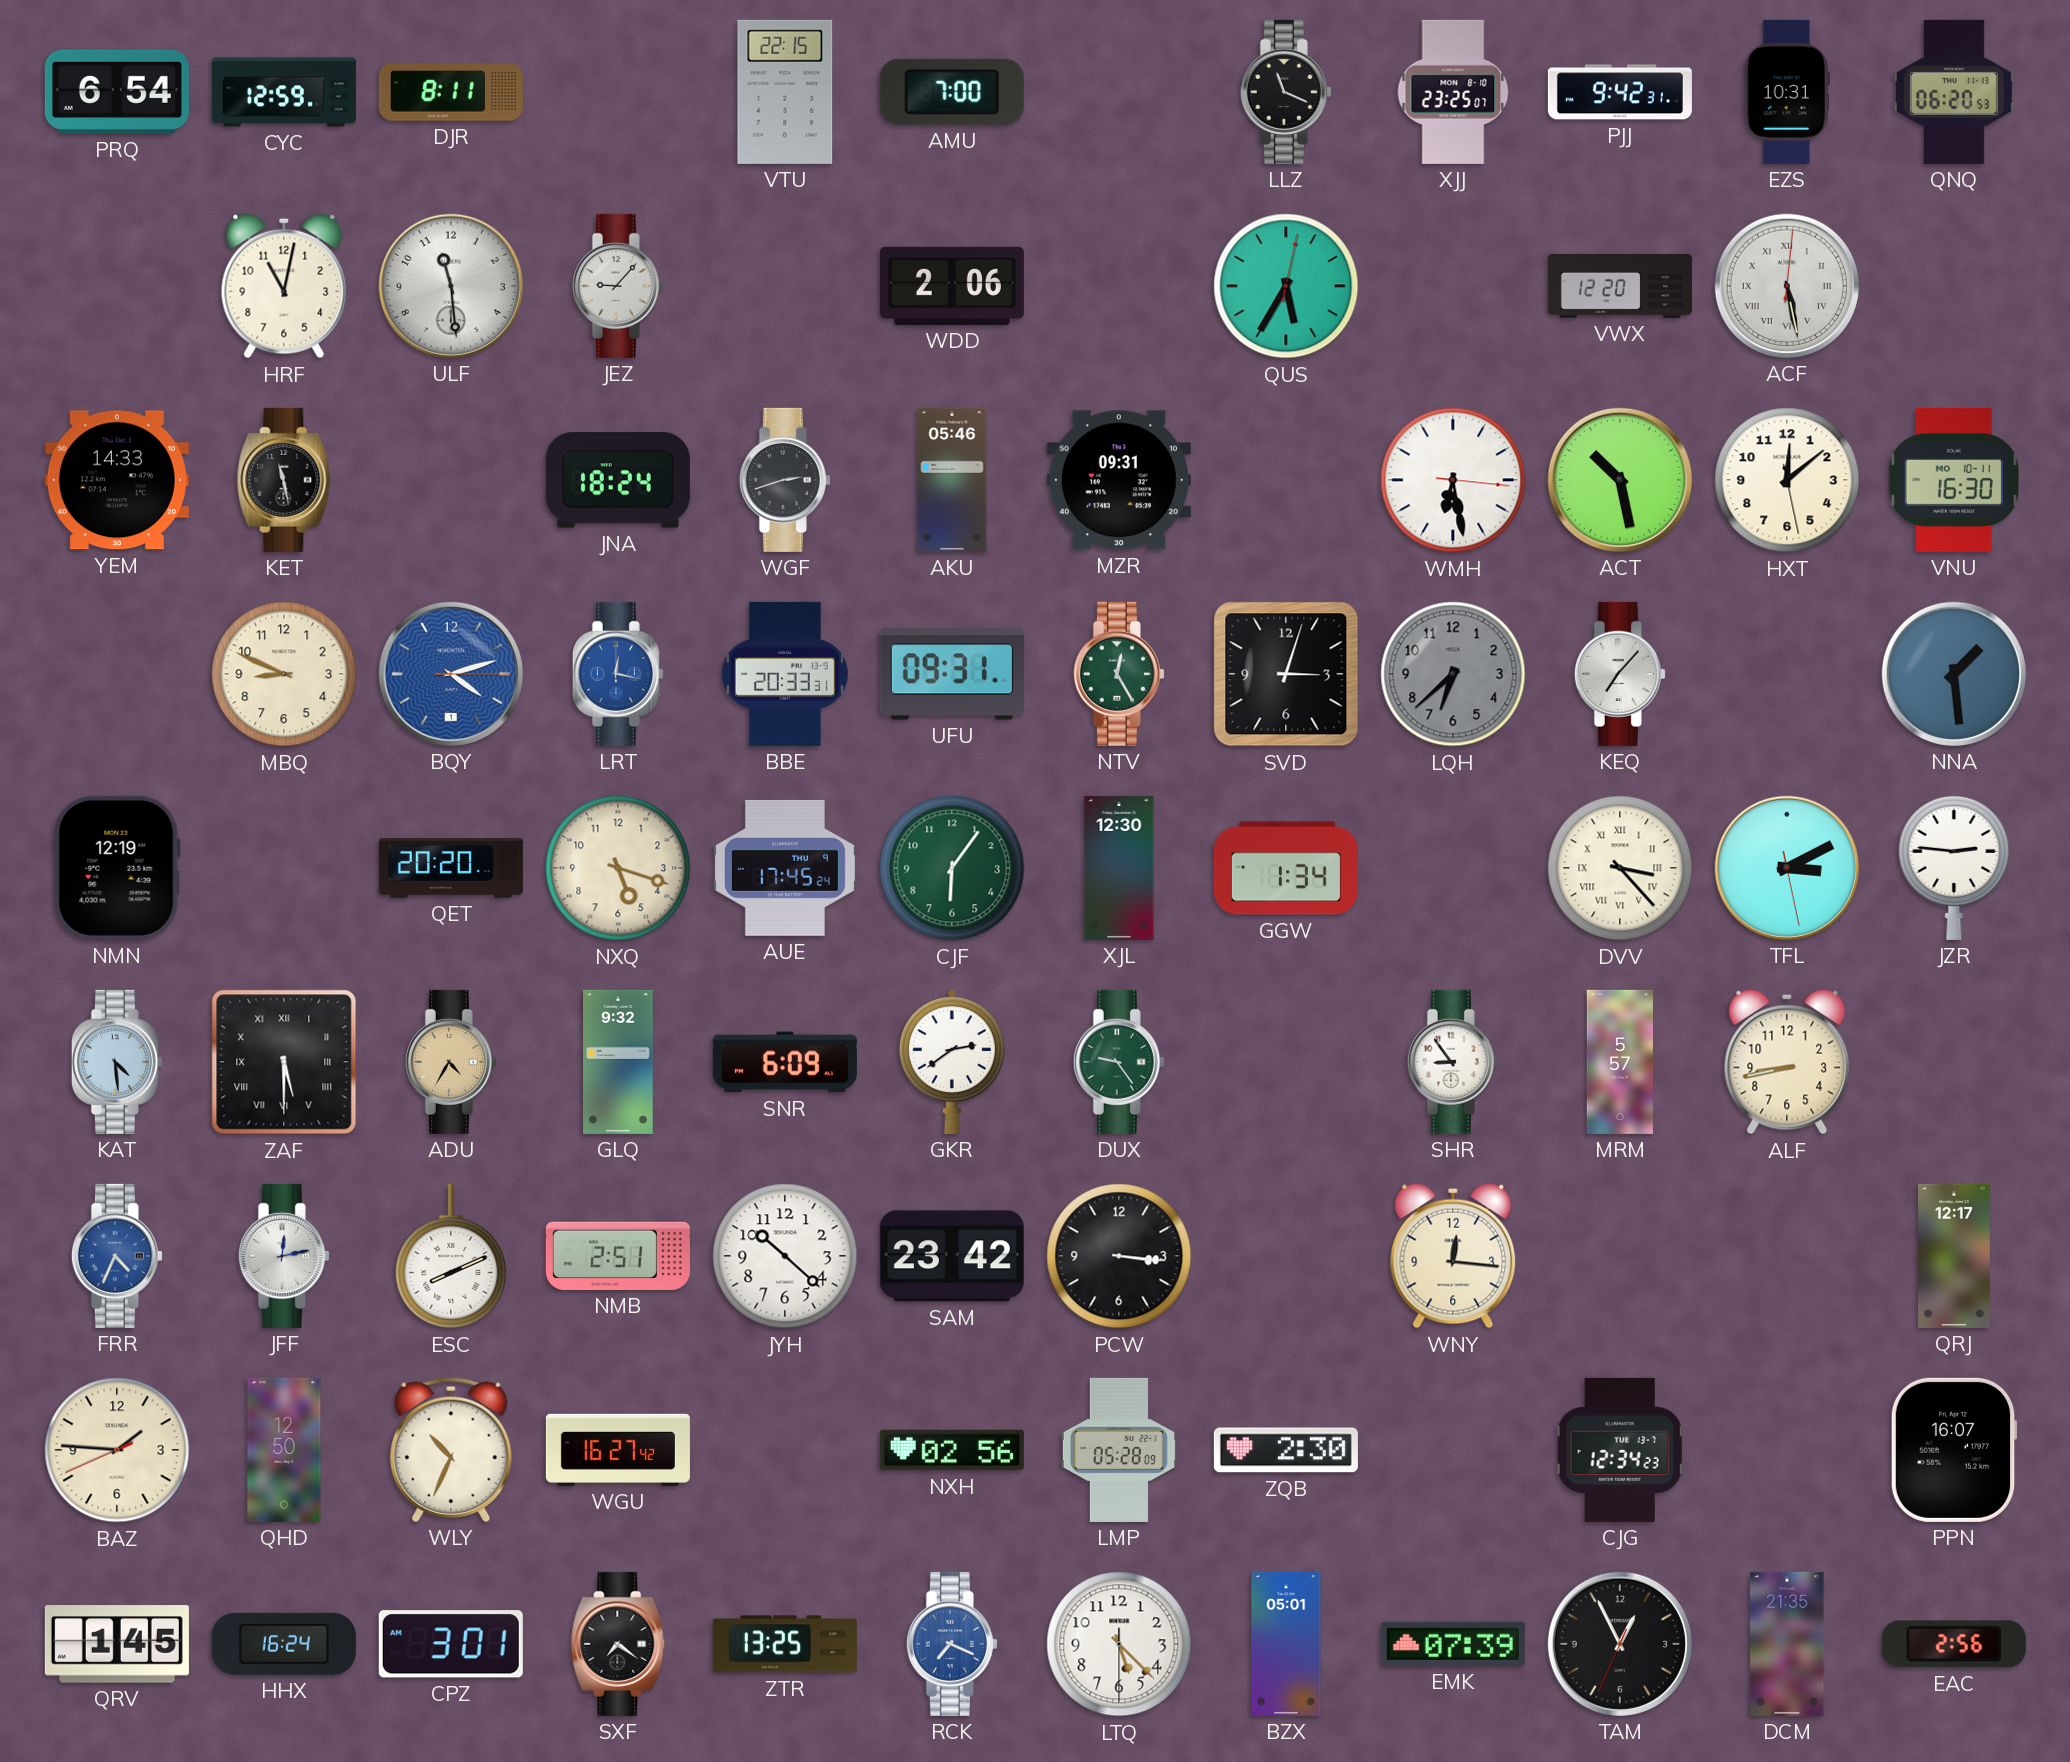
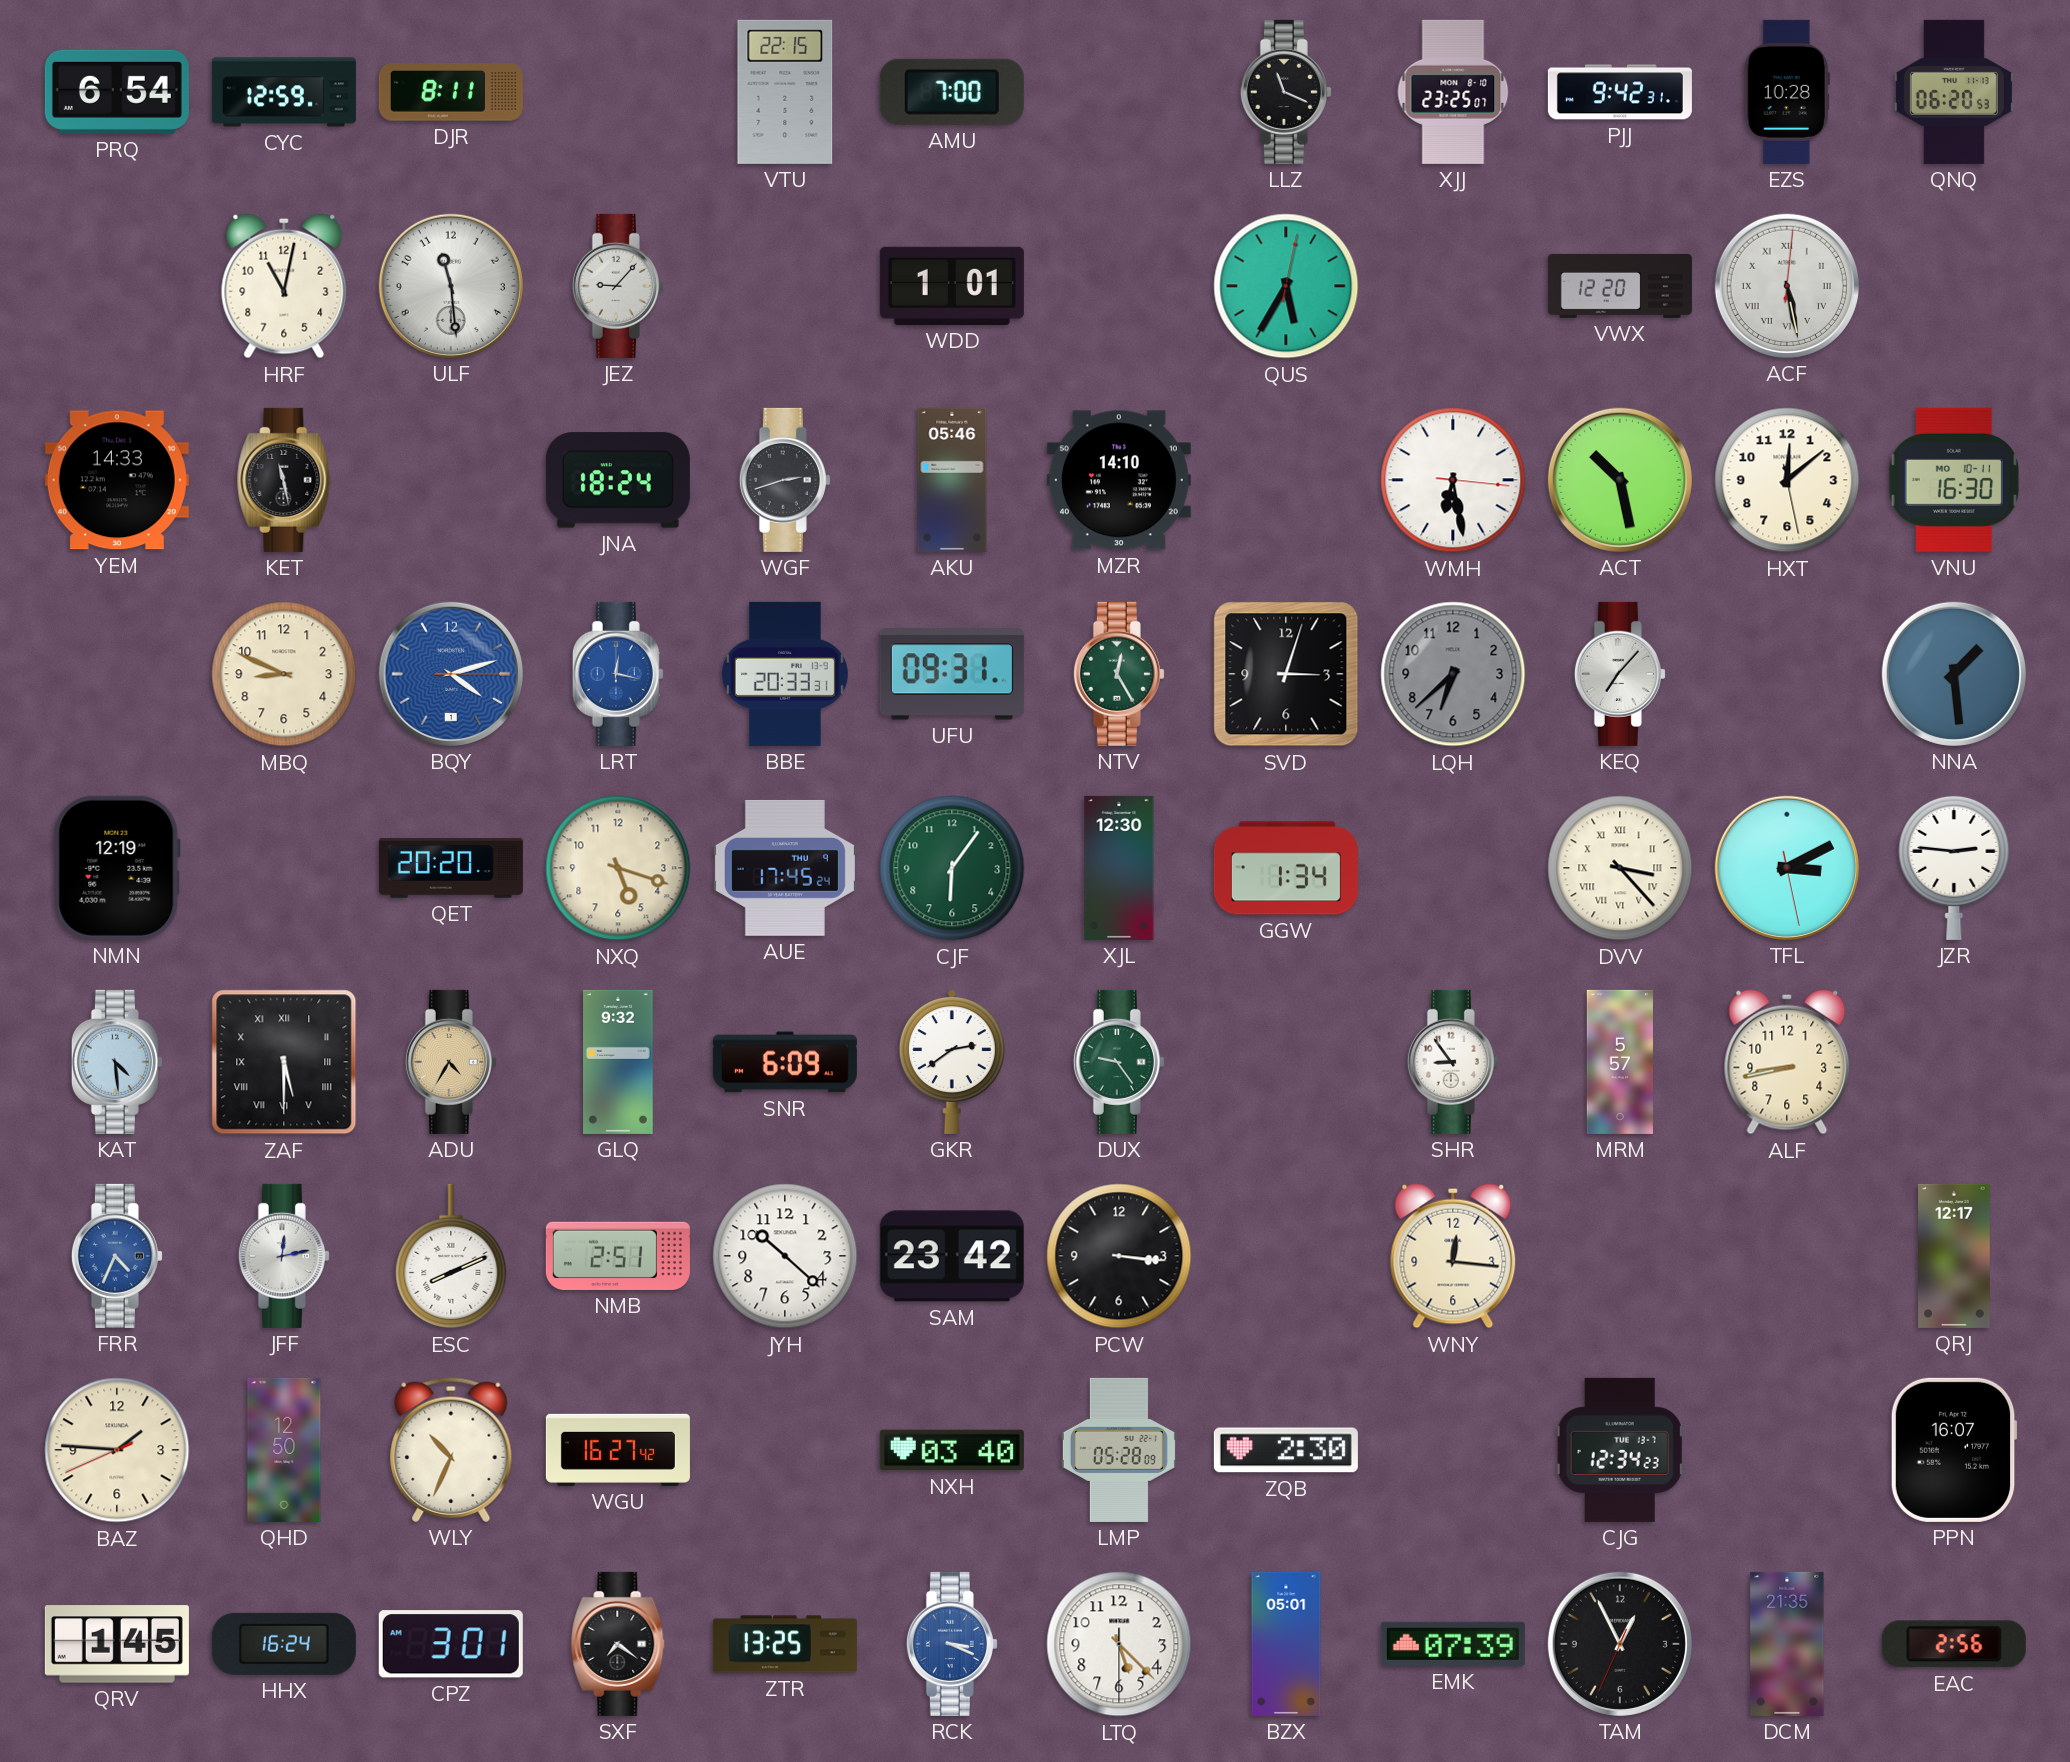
EZS: 10:31 -> 10:28
WDD: 2:06 -> 1:01
MZR: 09:31 -> 14:10
NXH: 02:56 -> 03:40
RCK: 7:19 -> 3:19
